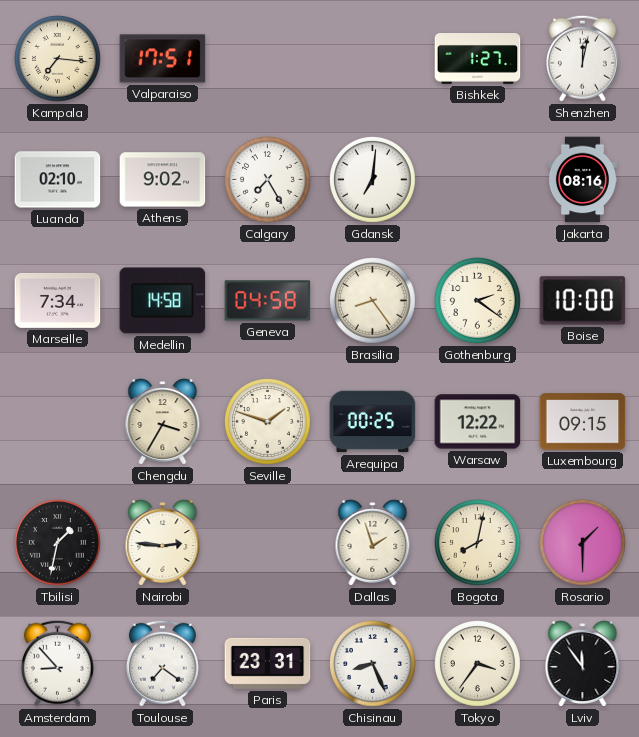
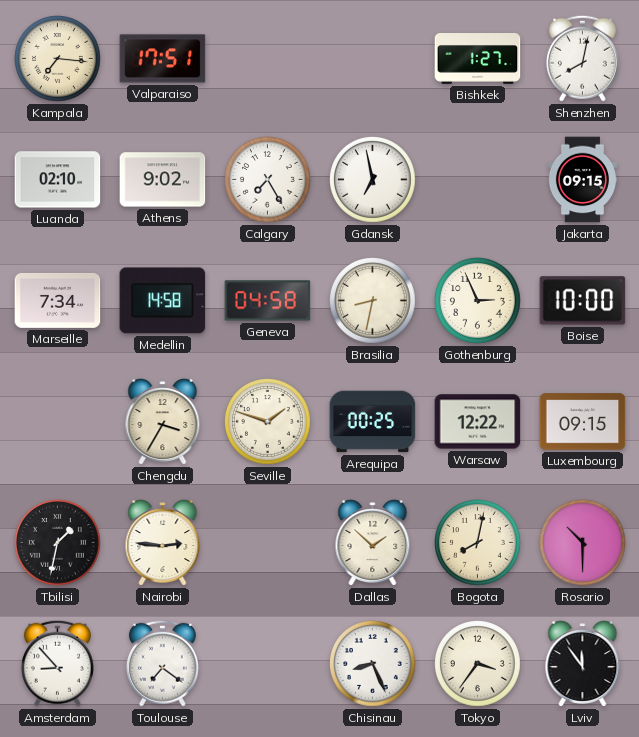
Shenzhen: 12:02 -> 8:02
Gdansk: 7:01 -> 6:58
Jakarta: 08:16 -> 09:15
Brasilia: 8:24 -> 8:32
Gothenburg: 2:21 -> 2:56
Dallas: 1:57 -> 1:52
Rosario: 1:30 -> 10:30
Paris: 23:31 -> none
